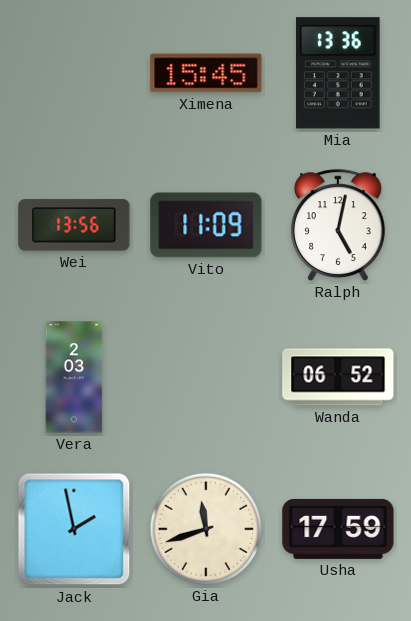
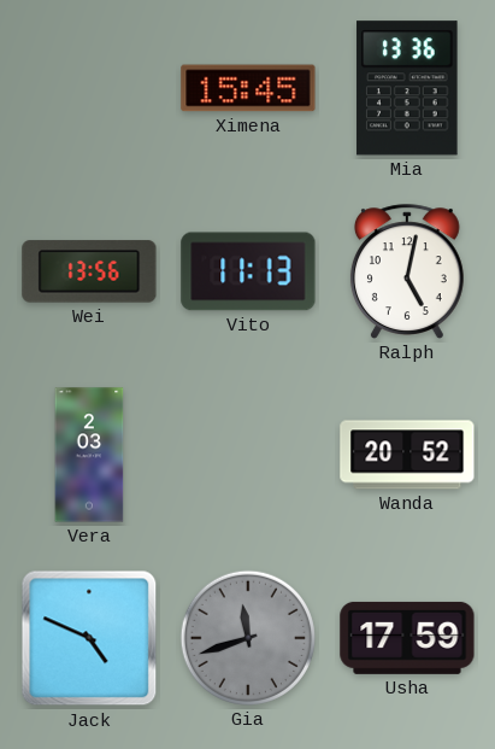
Vito: 11:09 -> 11:13
Wanda: 06:52 -> 20:52
Jack: 1:58 -> 4:49
Gia dial: cream -> grey
